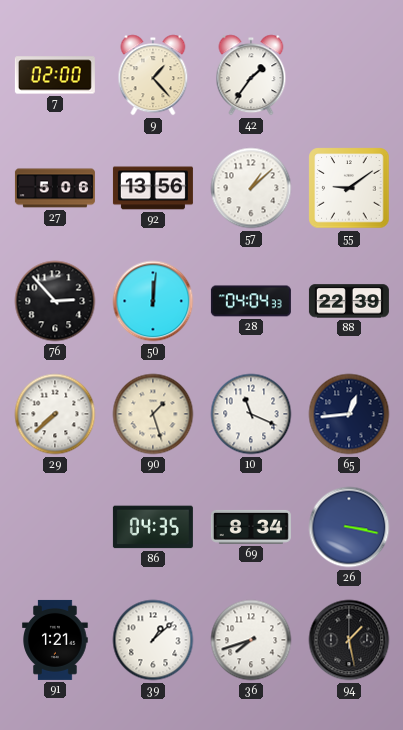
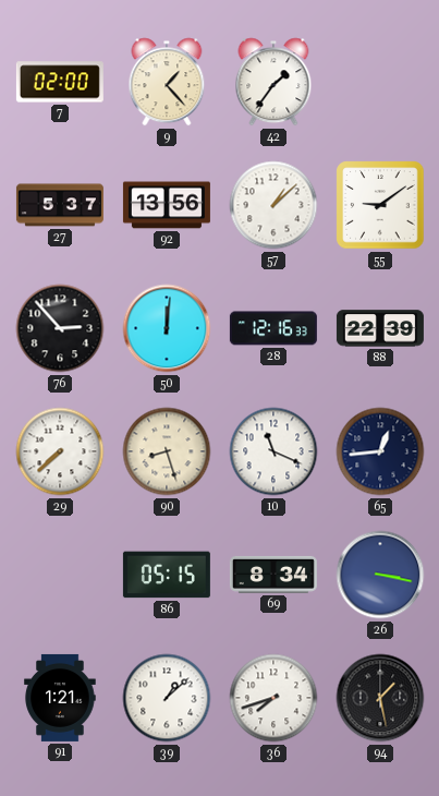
27: 5:06 -> 5:37
28: 04:04 -> 12:16
90: 1:27 -> 8:27
86: 04:35 -> 05:15
